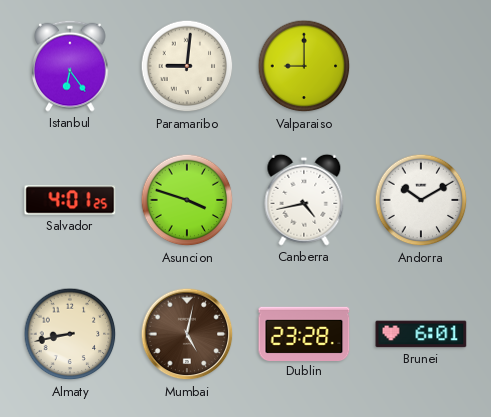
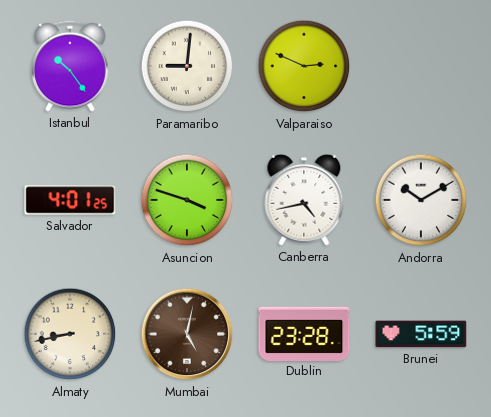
Istanbul: 6:24 -> 10:24
Valparaiso: 9:00 -> 2:49
Brunei: 6:01 -> 5:59
